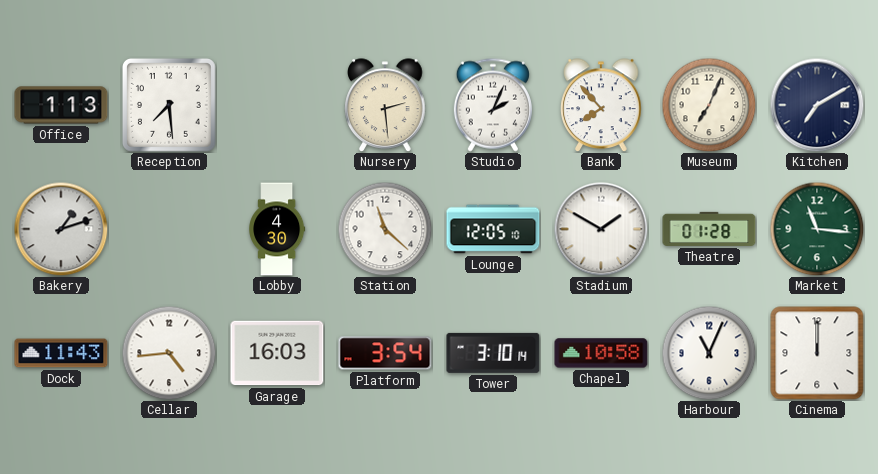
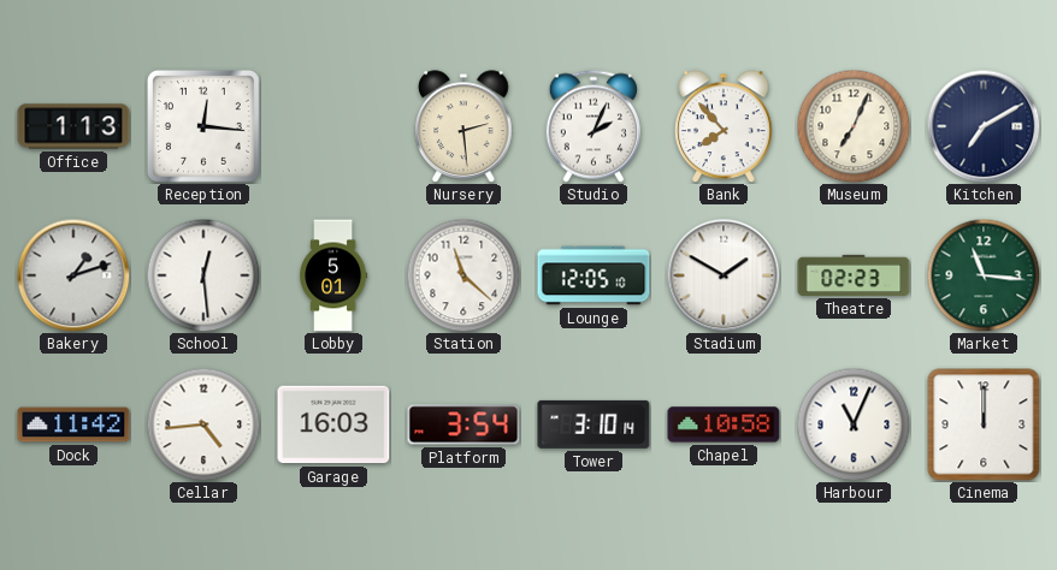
Reception: 7:29 -> 12:16
School: none -> 12:29
Lobby: 4:30 -> 5:01
Theatre: 01:28 -> 02:23
Dock: 11:43 -> 11:42
